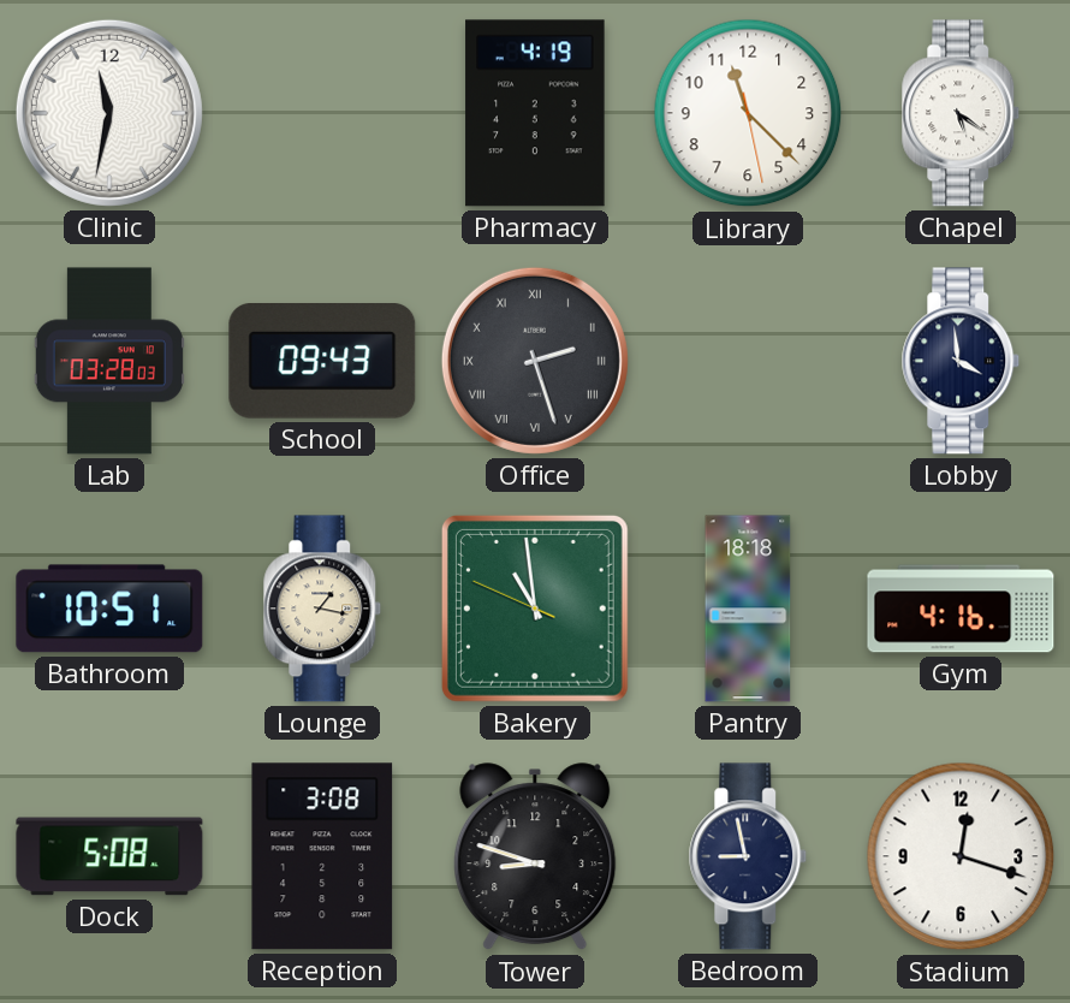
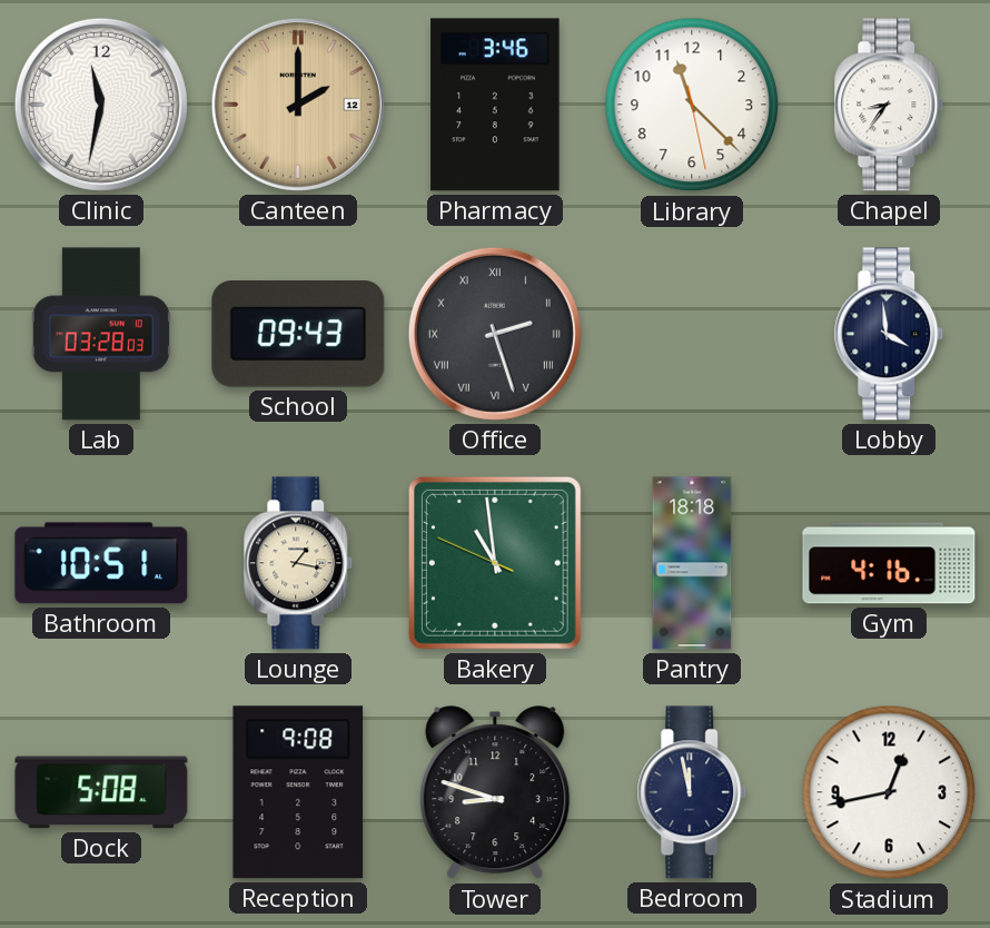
Canteen: none -> 2:00
Pharmacy: 4:19 -> 3:46
Chapel: 5:21 -> 8:36
Reception: 3:08 -> 9:08
Bedroom: 8:58 -> 11:58
Stadium: 12:18 -> 12:43
